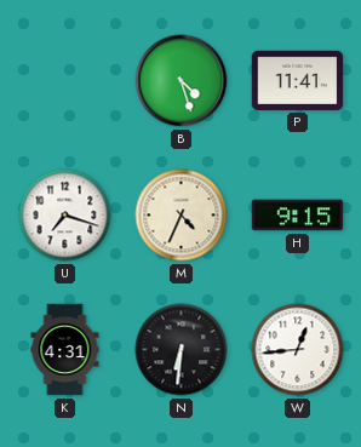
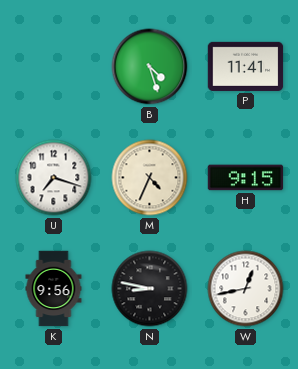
K: 4:31 -> 9:56
N: 6:31 -> 8:47
W: 12:44 -> 12:43
